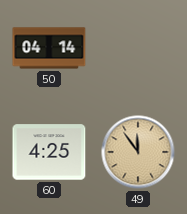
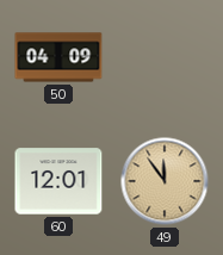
50: 04:14 -> 04:09
60: 4:25 -> 12:01
